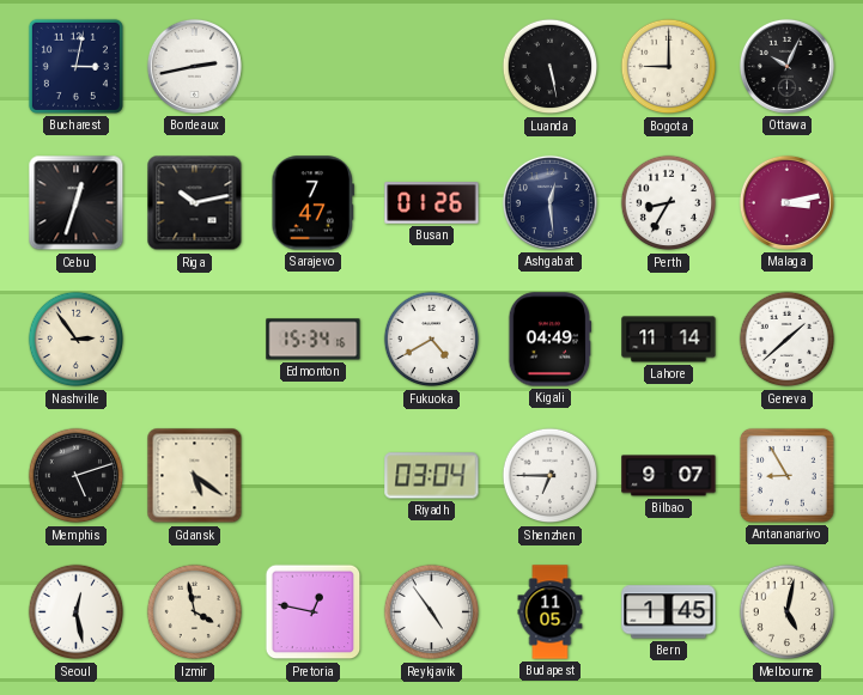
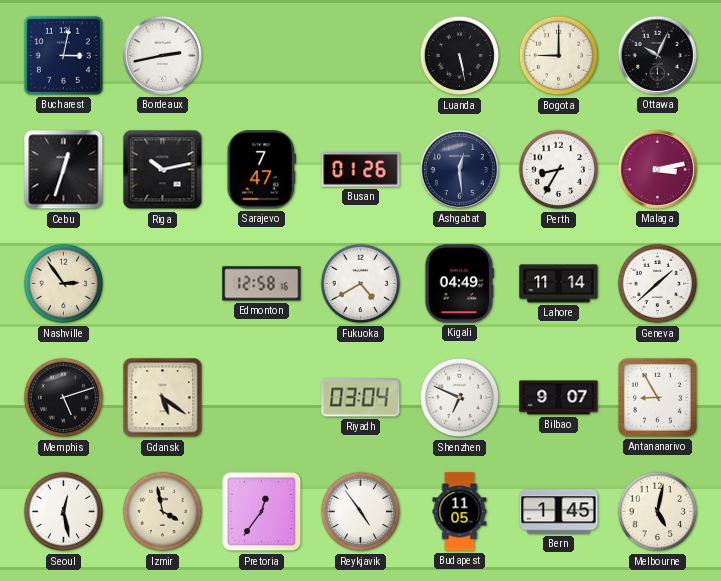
Edmonton: 15:34 -> 12:58
Shenzhen: 6:45 -> 6:49
Pretoria: 12:47 -> 12:36
